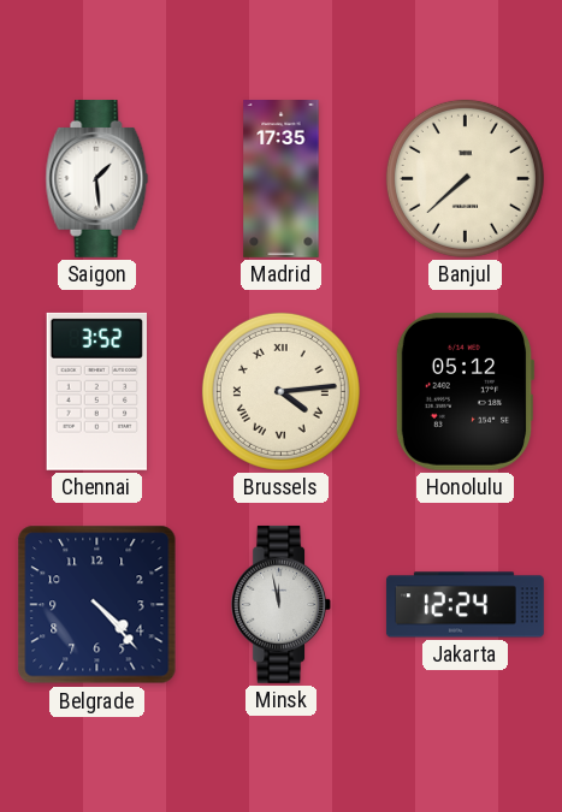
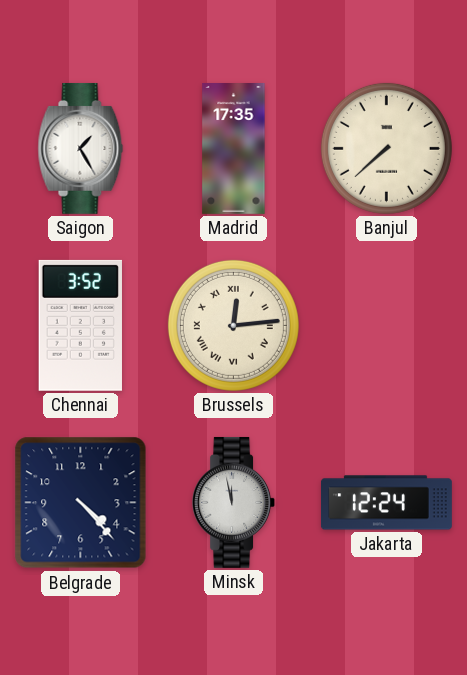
Saigon: 1:29 -> 1:25
Brussels: 4:14 -> 12:14
Honolulu: 05:12 -> none
